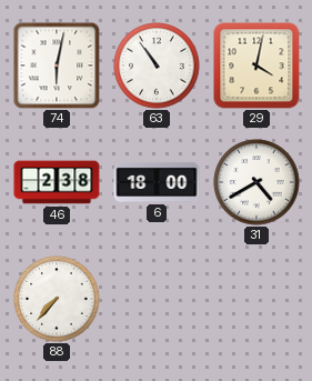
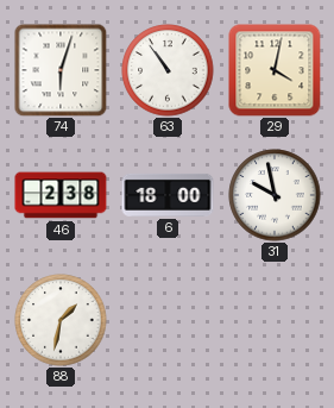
74: 6:02 -> 6:03
31: 4:40 -> 9:58
88: 7:37 -> 1:32
